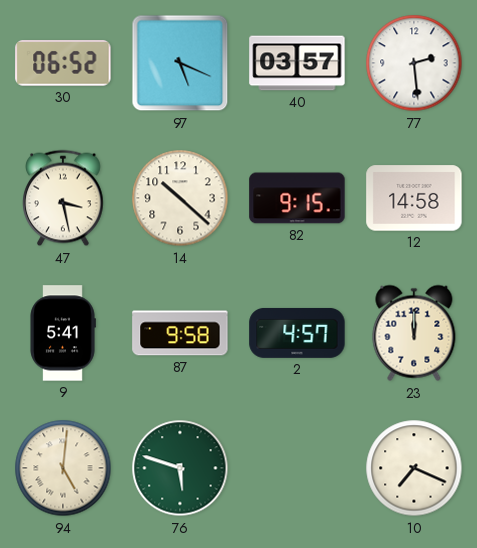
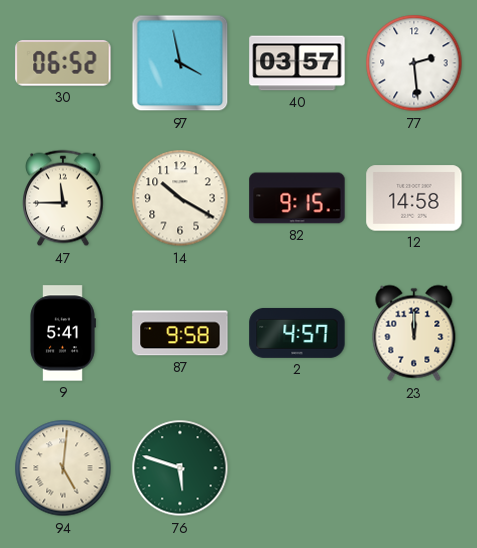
97: 5:19 -> 3:58
47: 3:28 -> 11:45
14: 10:22 -> 10:20
10: 7:19 -> none
